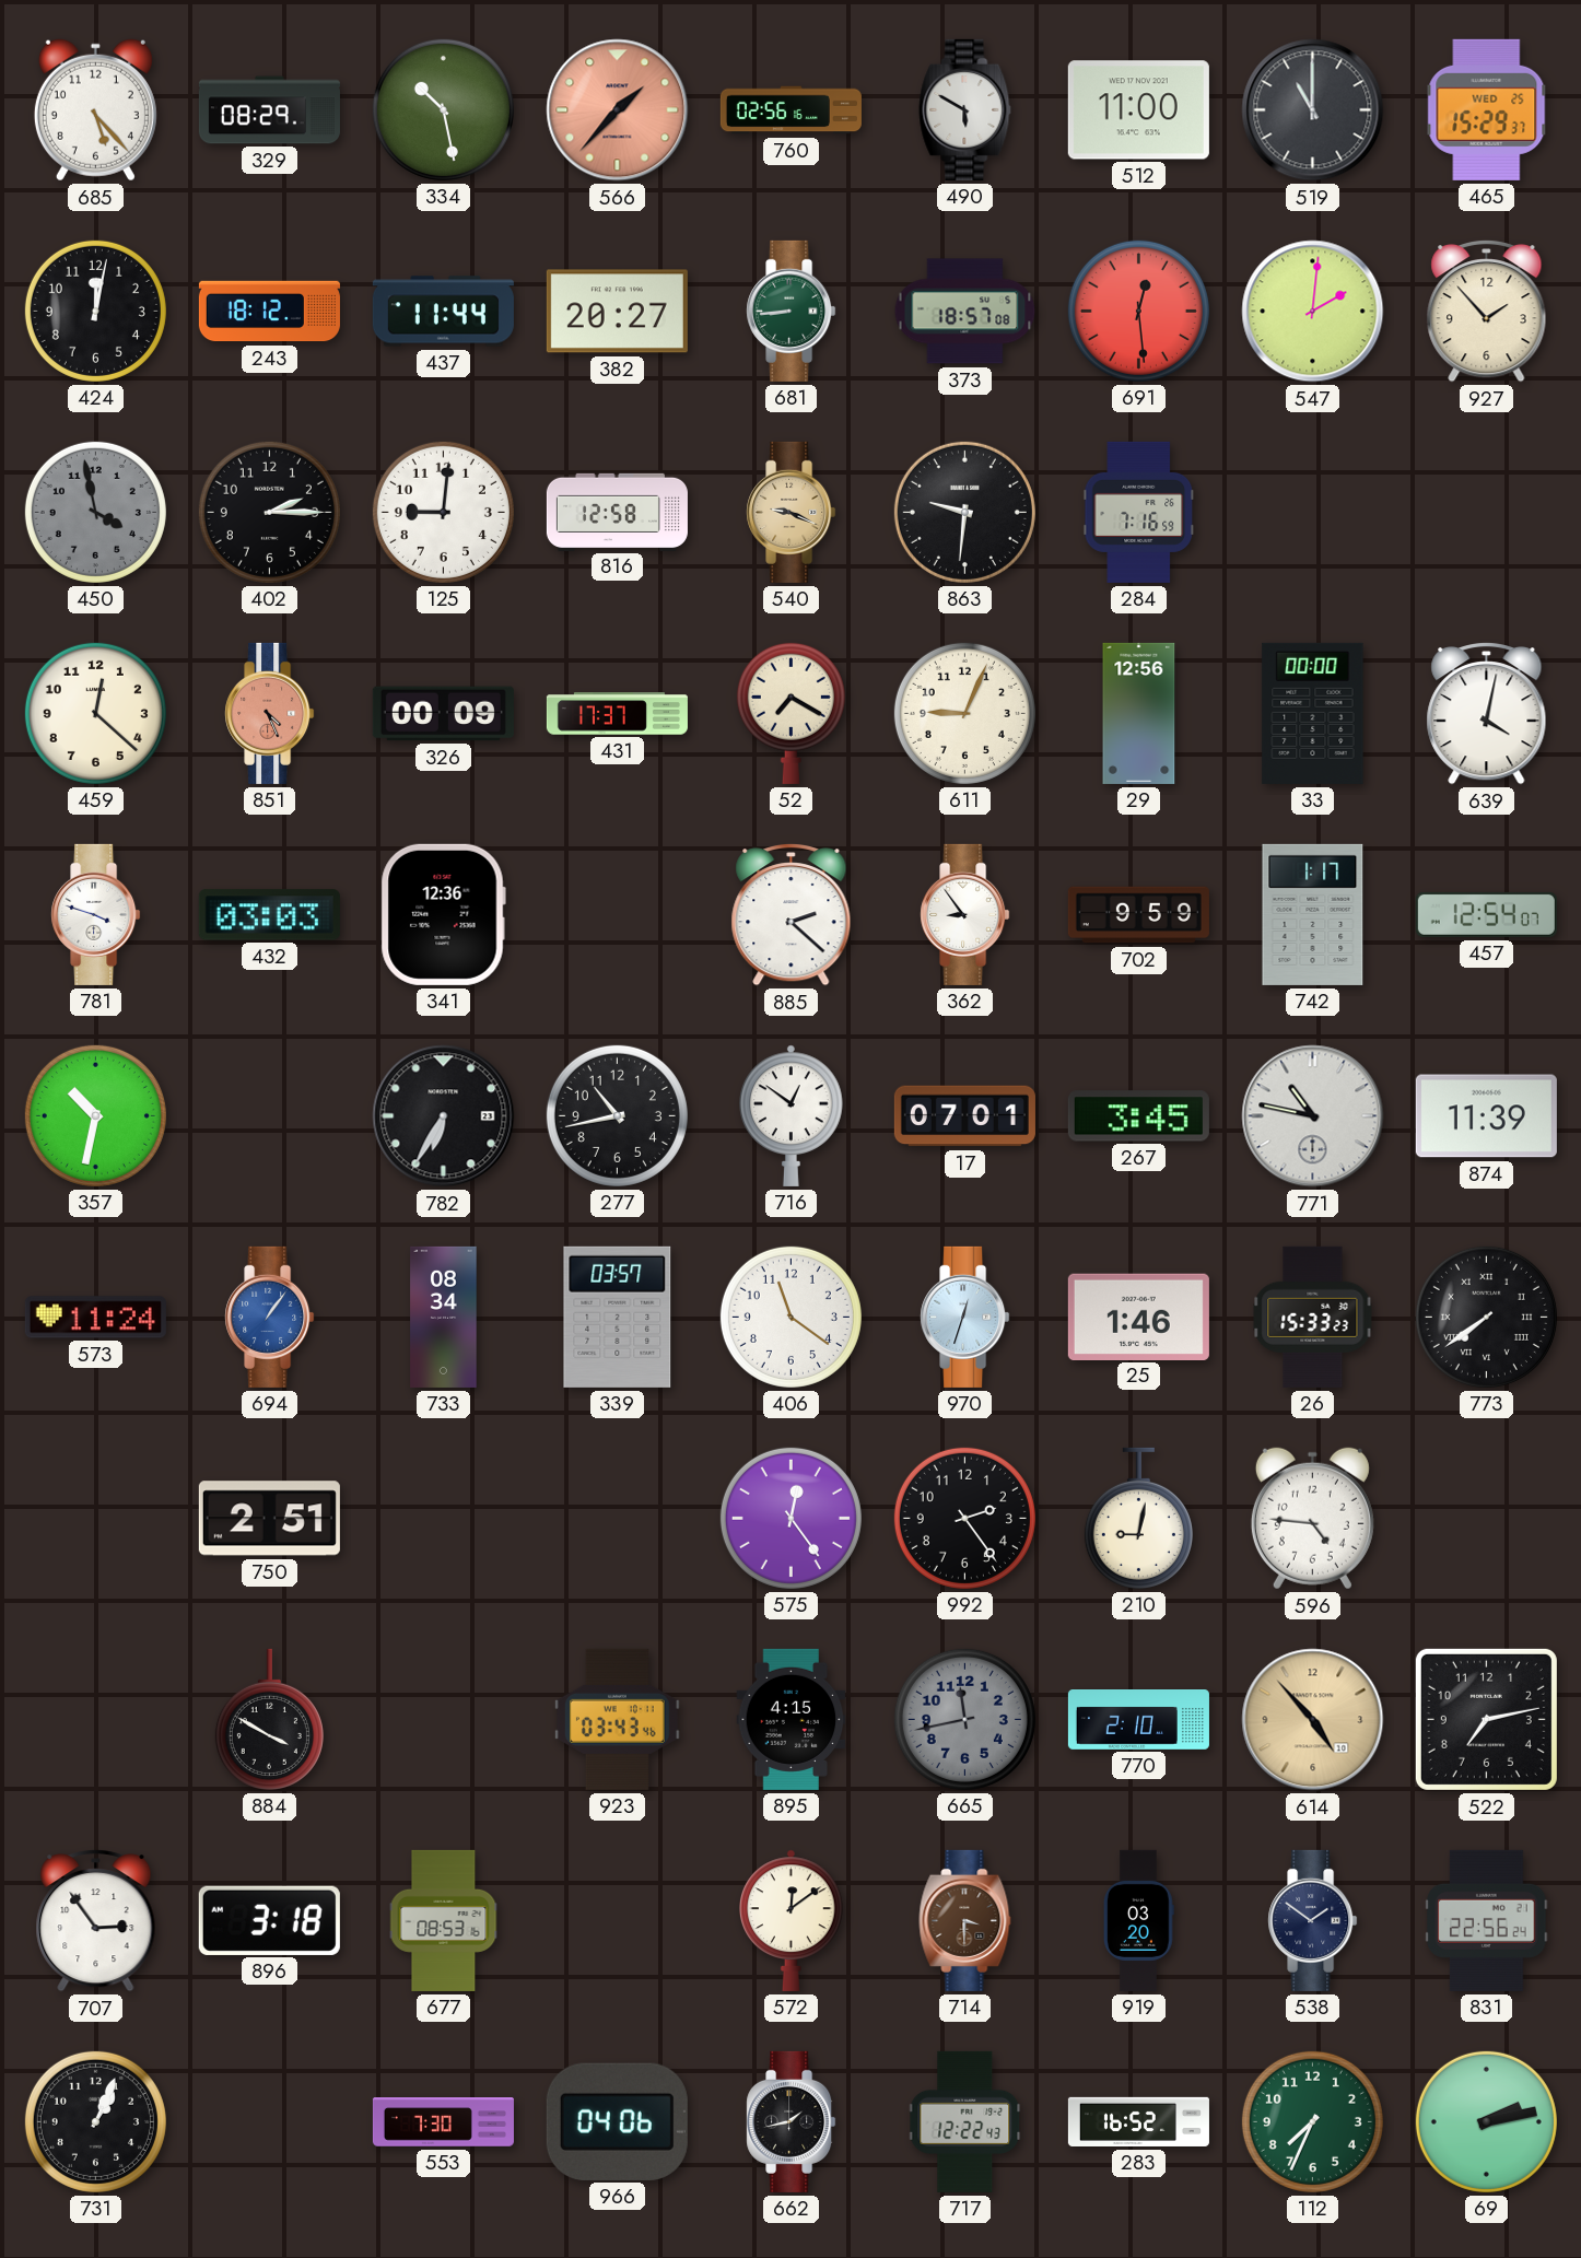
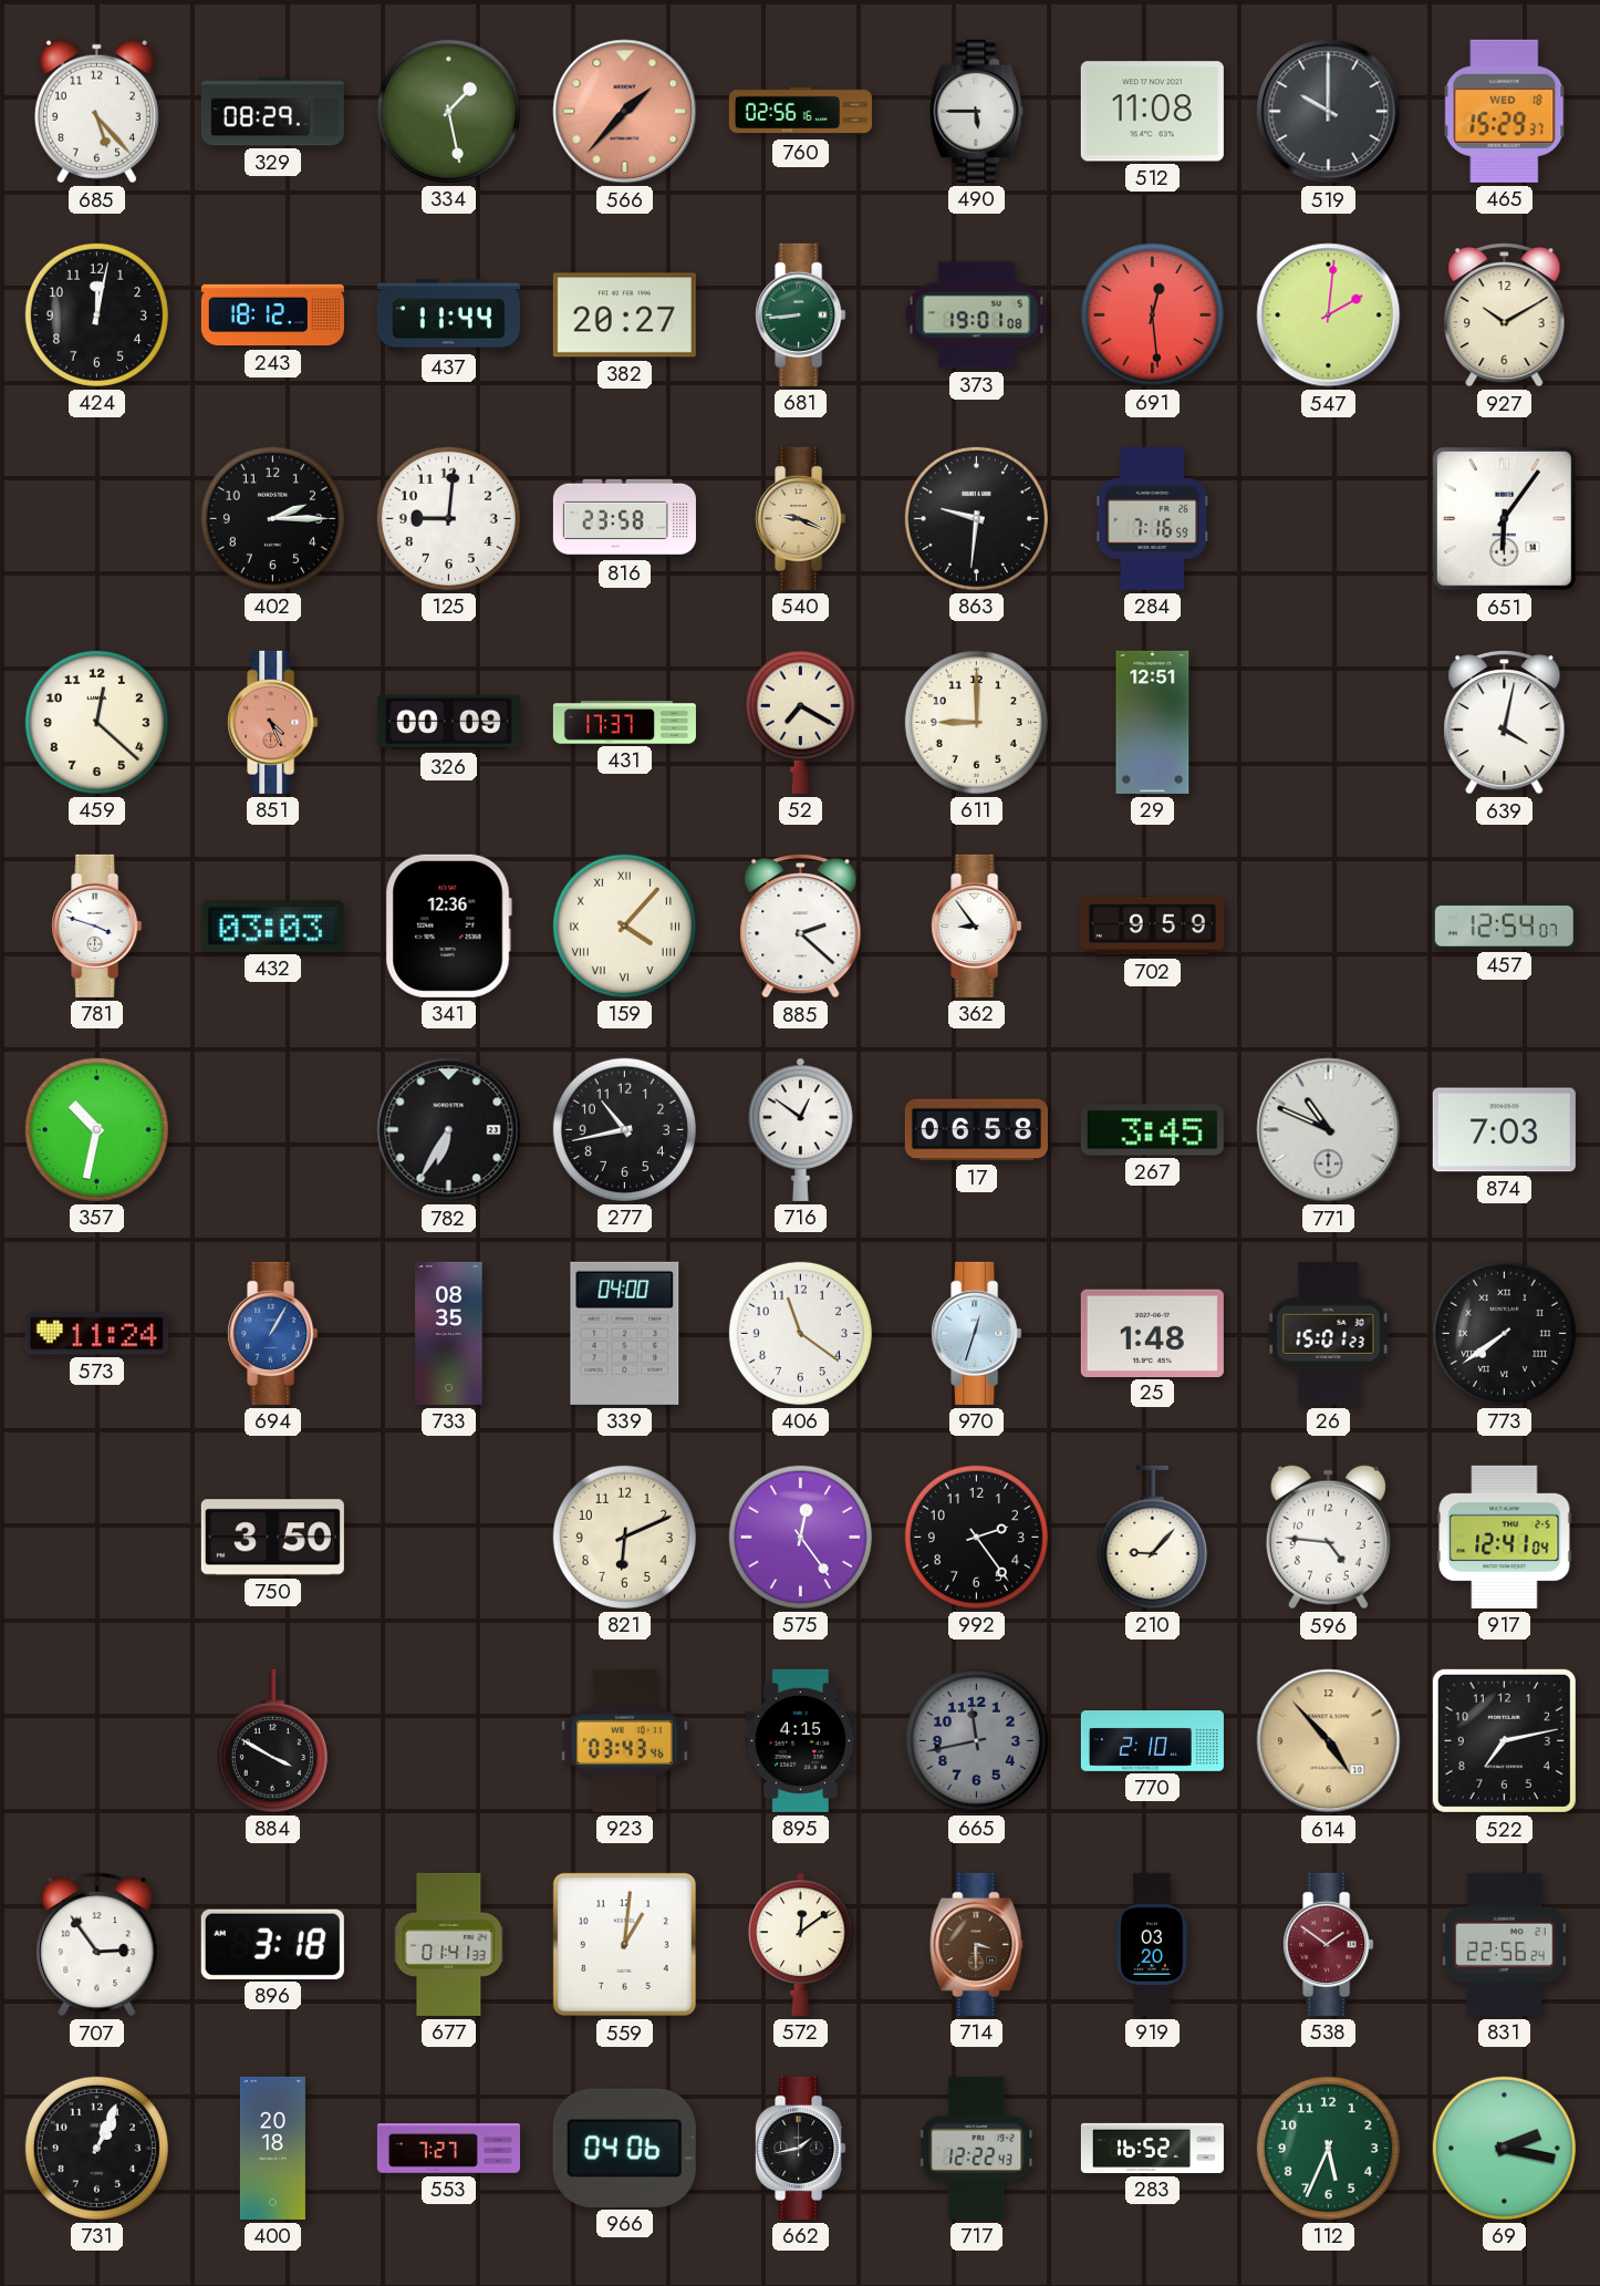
334: 10:28 -> 1:28
490: 5:50 -> 5:45
512: 11:00 -> 11:08
519: 11:00 -> 10:00
465 date: WED 25 -> WED 18
373: 18:57 -> 19:01
927: 1:53 -> 10:10
450: 3:58 -> none
816: 12:58 -> 23:58
651: none -> 6:06
611: 9:04 -> 9:00
29: 12:56 -> 12:51
33: 00:00 -> none
159: none -> 4:07
742: 1:17 -> none
17: 07:01 -> 06:58
771: 10:47 -> 10:49
874: 11:39 -> 7:03
694: 1:06 -> 1:05
733: 08:34 -> 08:35
339: 03:57 -> 04:00
25: 1:46 -> 1:48
26: 15:33 -> 15:01
750: 2:51 -> 3:50
821: none -> 6:11
210: 9:02 -> 9:07
917: none -> 12:41
677: 08:53 -> 01:41
559: none -> 1:01
538 dial: navy -> burgundy
400: none -> 20:18
553: 7:30 -> 7:27
112: 7:34 -> 5:34
69: 2:13 -> 2:17
